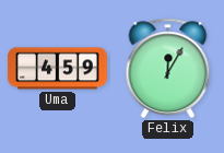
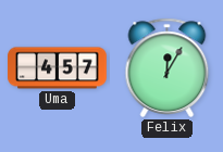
Uma: 4:59 -> 4:57
